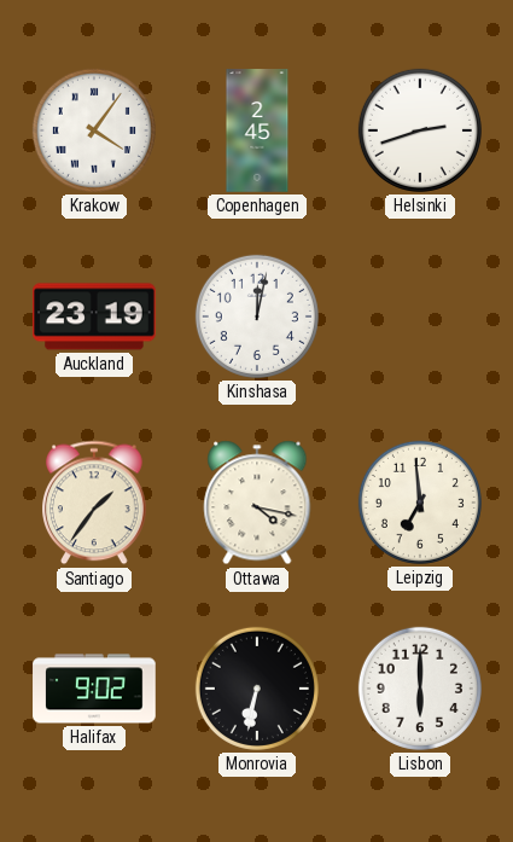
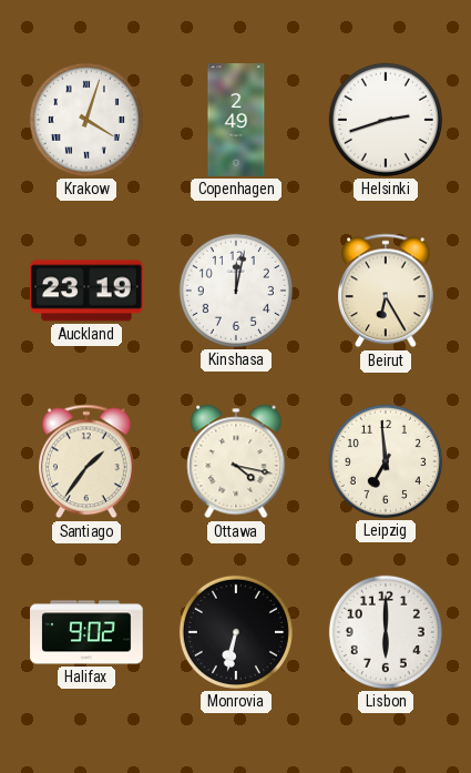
Krakow: 4:06 -> 4:03
Copenhagen: 2:45 -> 2:49
Beirut: none -> 6:25
